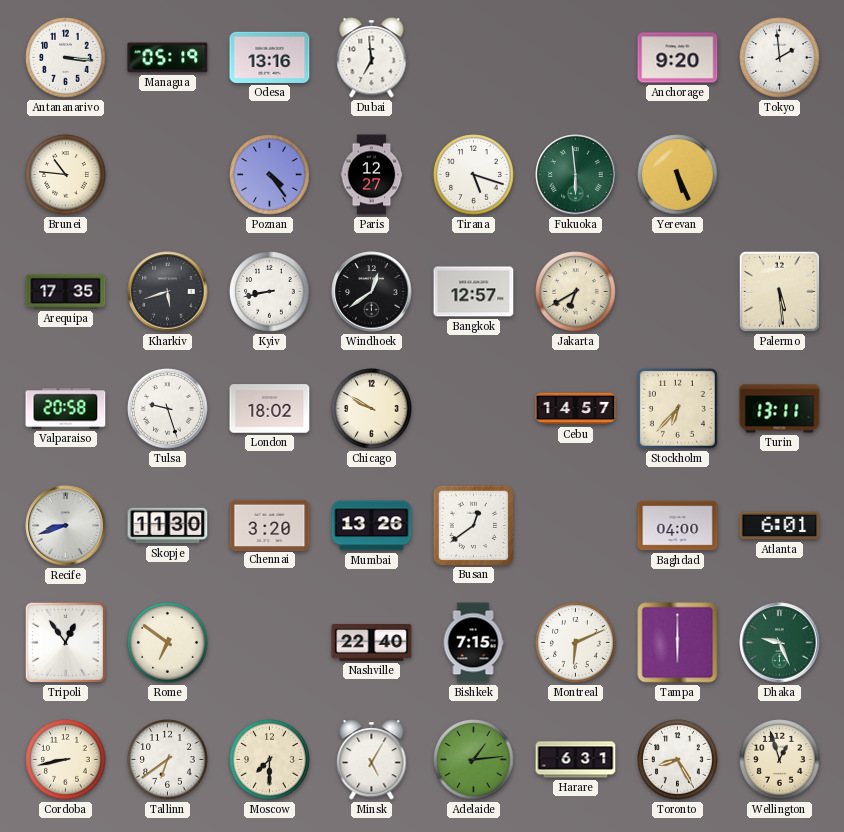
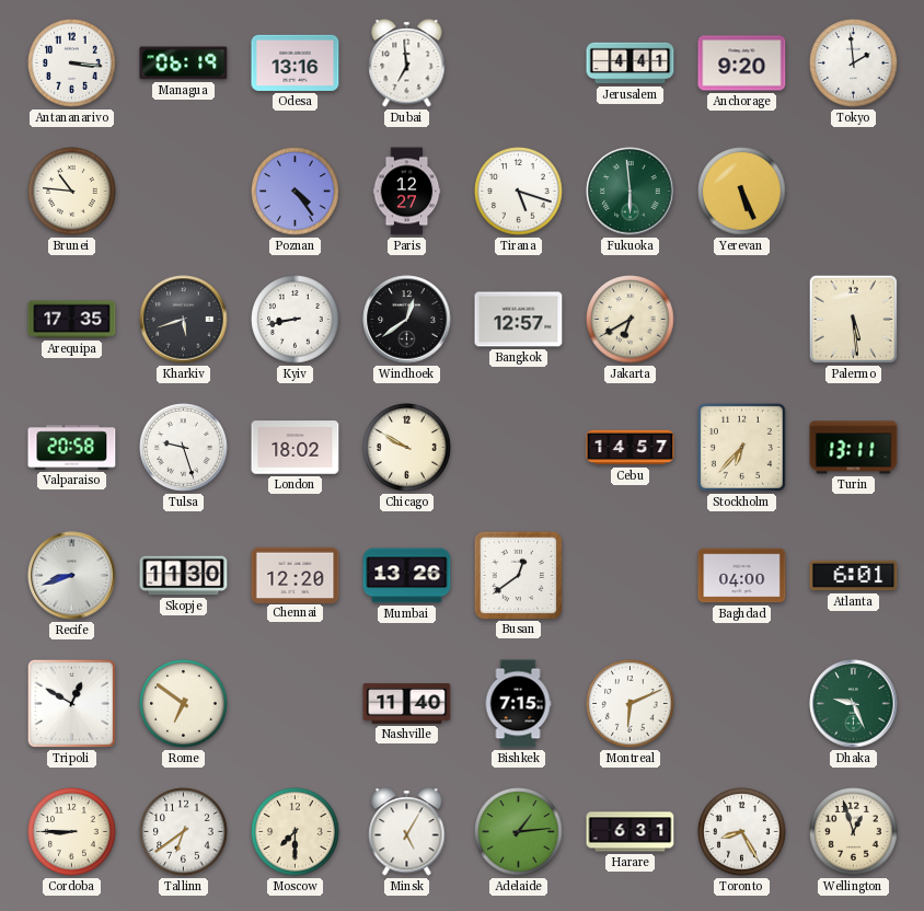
Managua: 05:19 -> 06:19
Jerusalem: none -> 4:41
Chennai: 3:20 -> 12:20
Tripoli: 12:54 -> 12:50
Nashville: 22:40 -> 11:40
Tampa: 6:00 -> none
Cordoba: 8:43 -> 8:45
